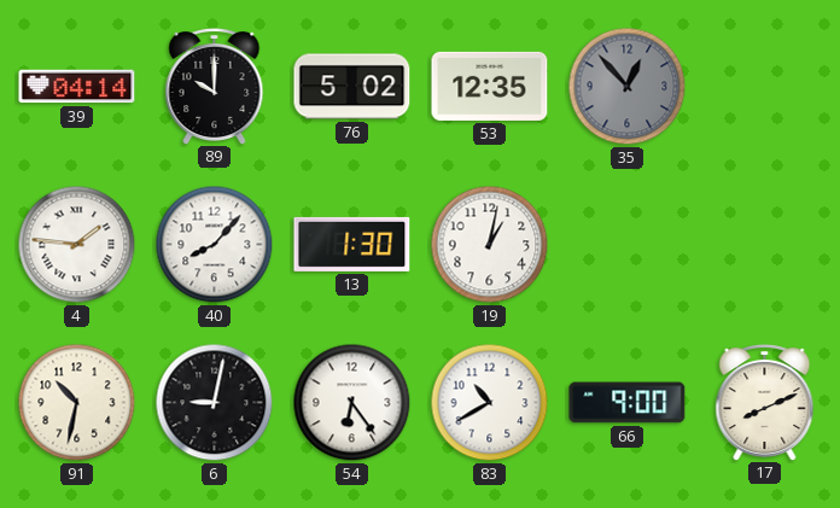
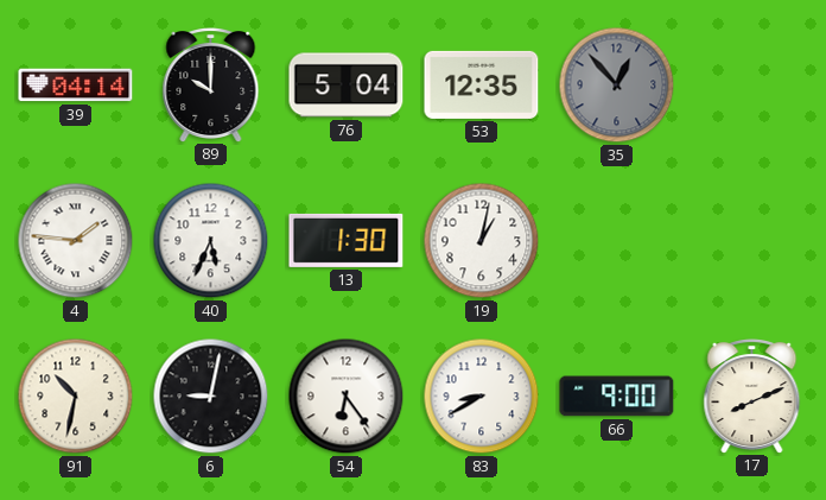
76: 5:02 -> 5:04
40: 8:07 -> 5:34
83: 10:40 -> 8:40
